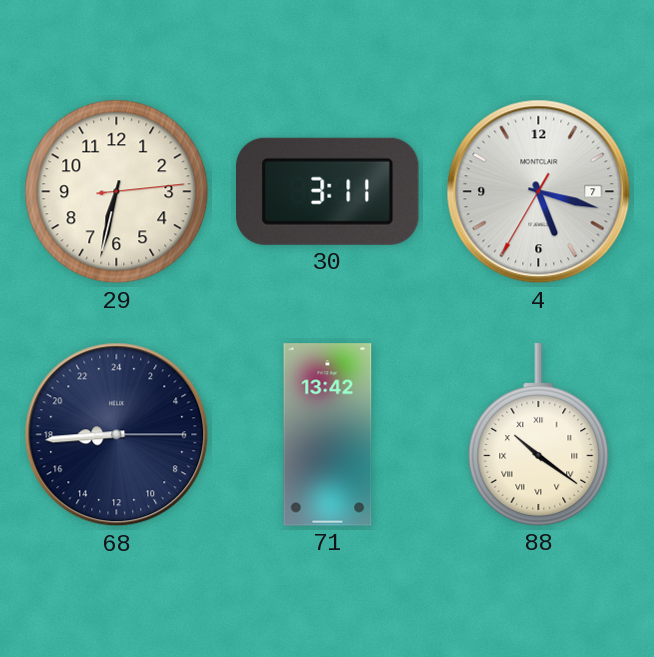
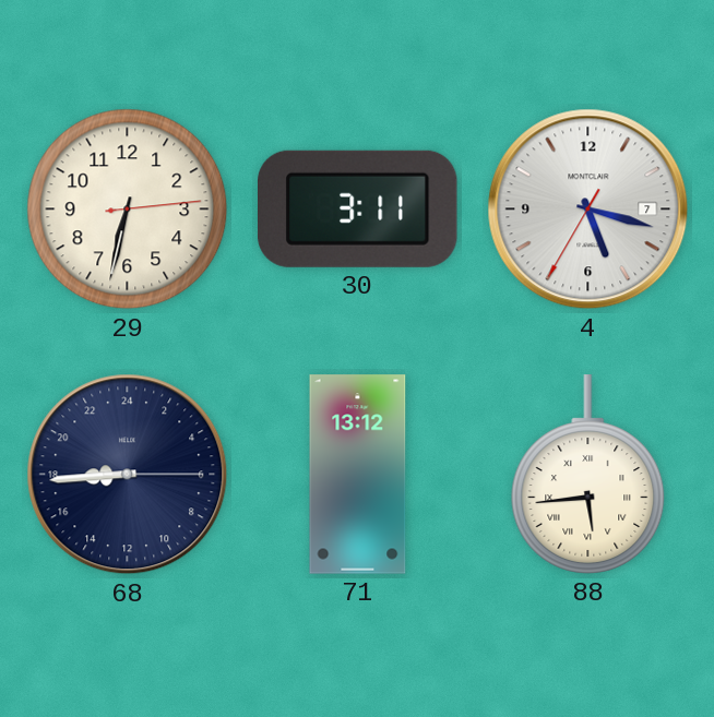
71: 13:42 -> 13:12
88: 10:21 -> 5:44
